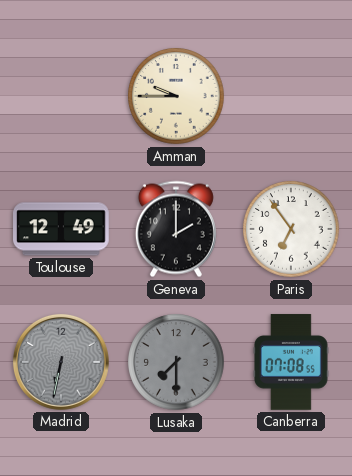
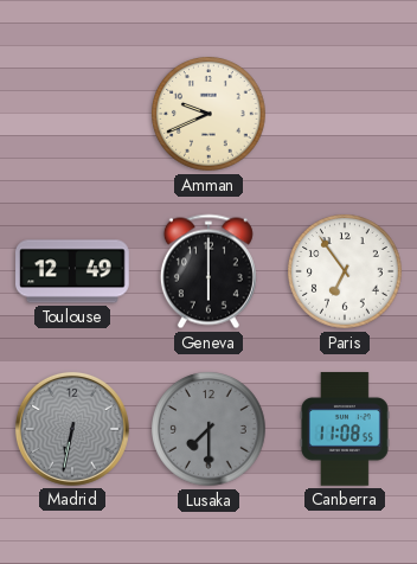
Amman: 9:45 -> 9:41
Geneva: 2:00 -> 6:00
Canberra: 07:08 -> 11:08
